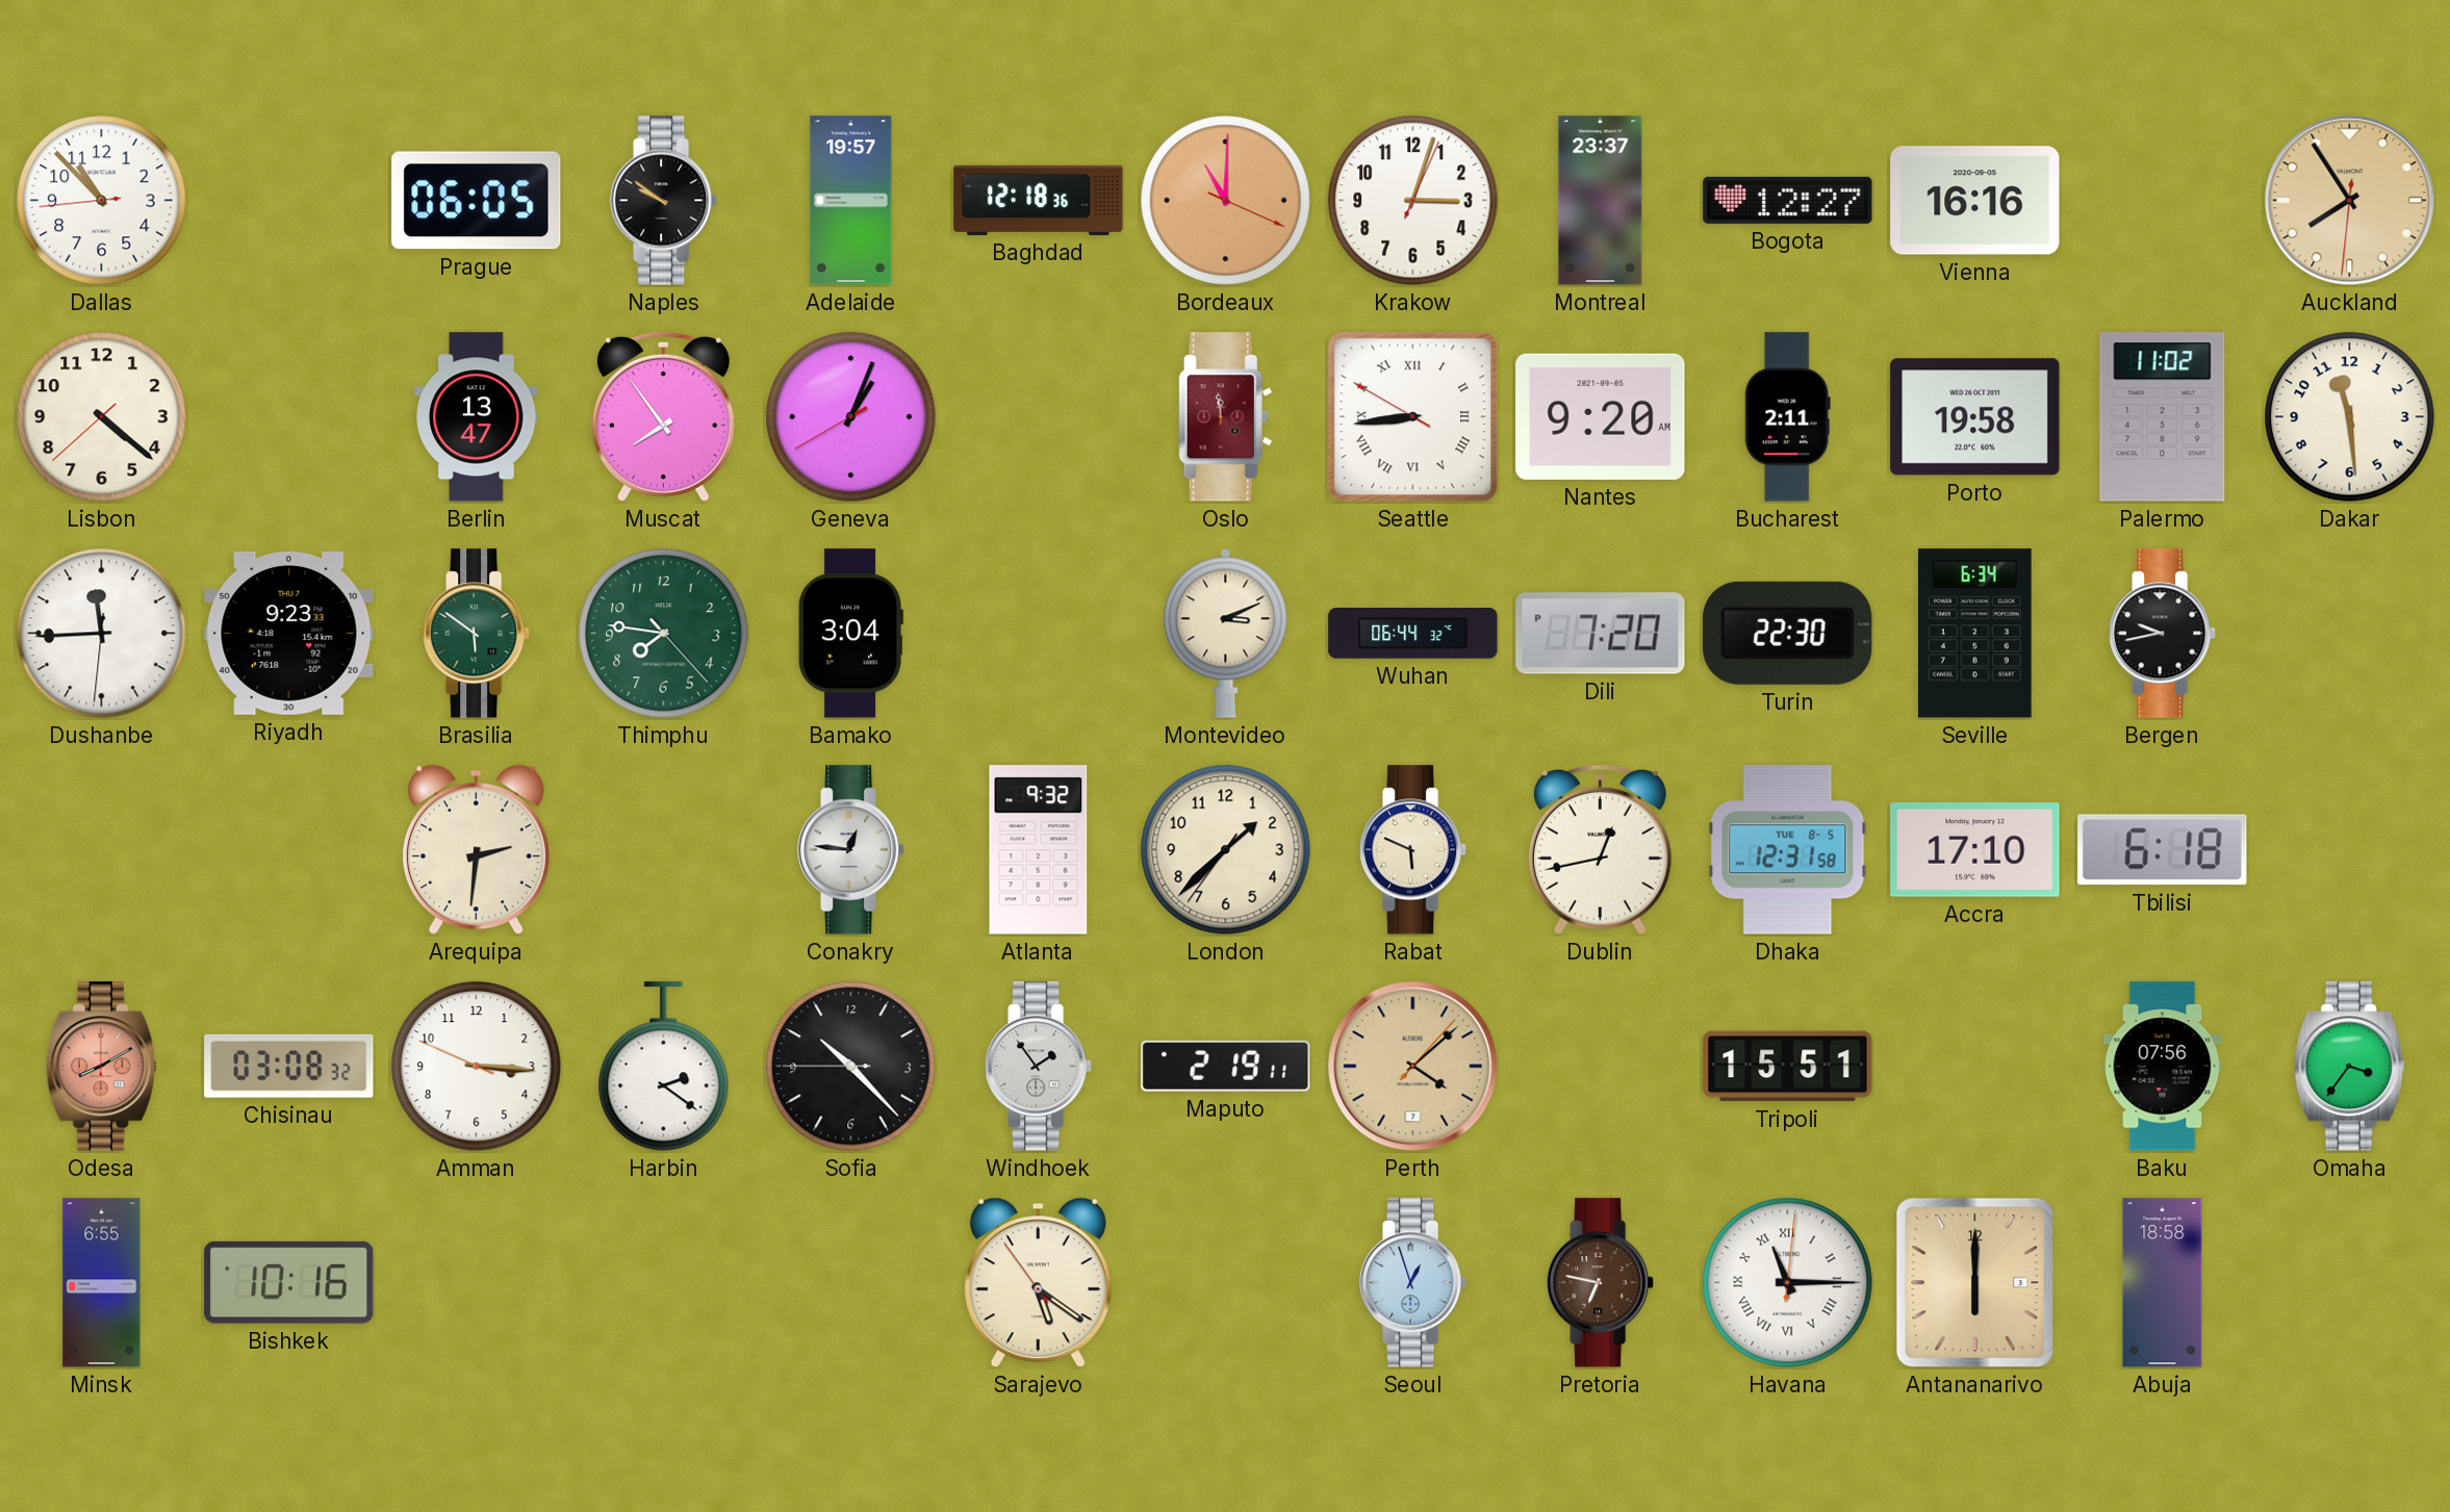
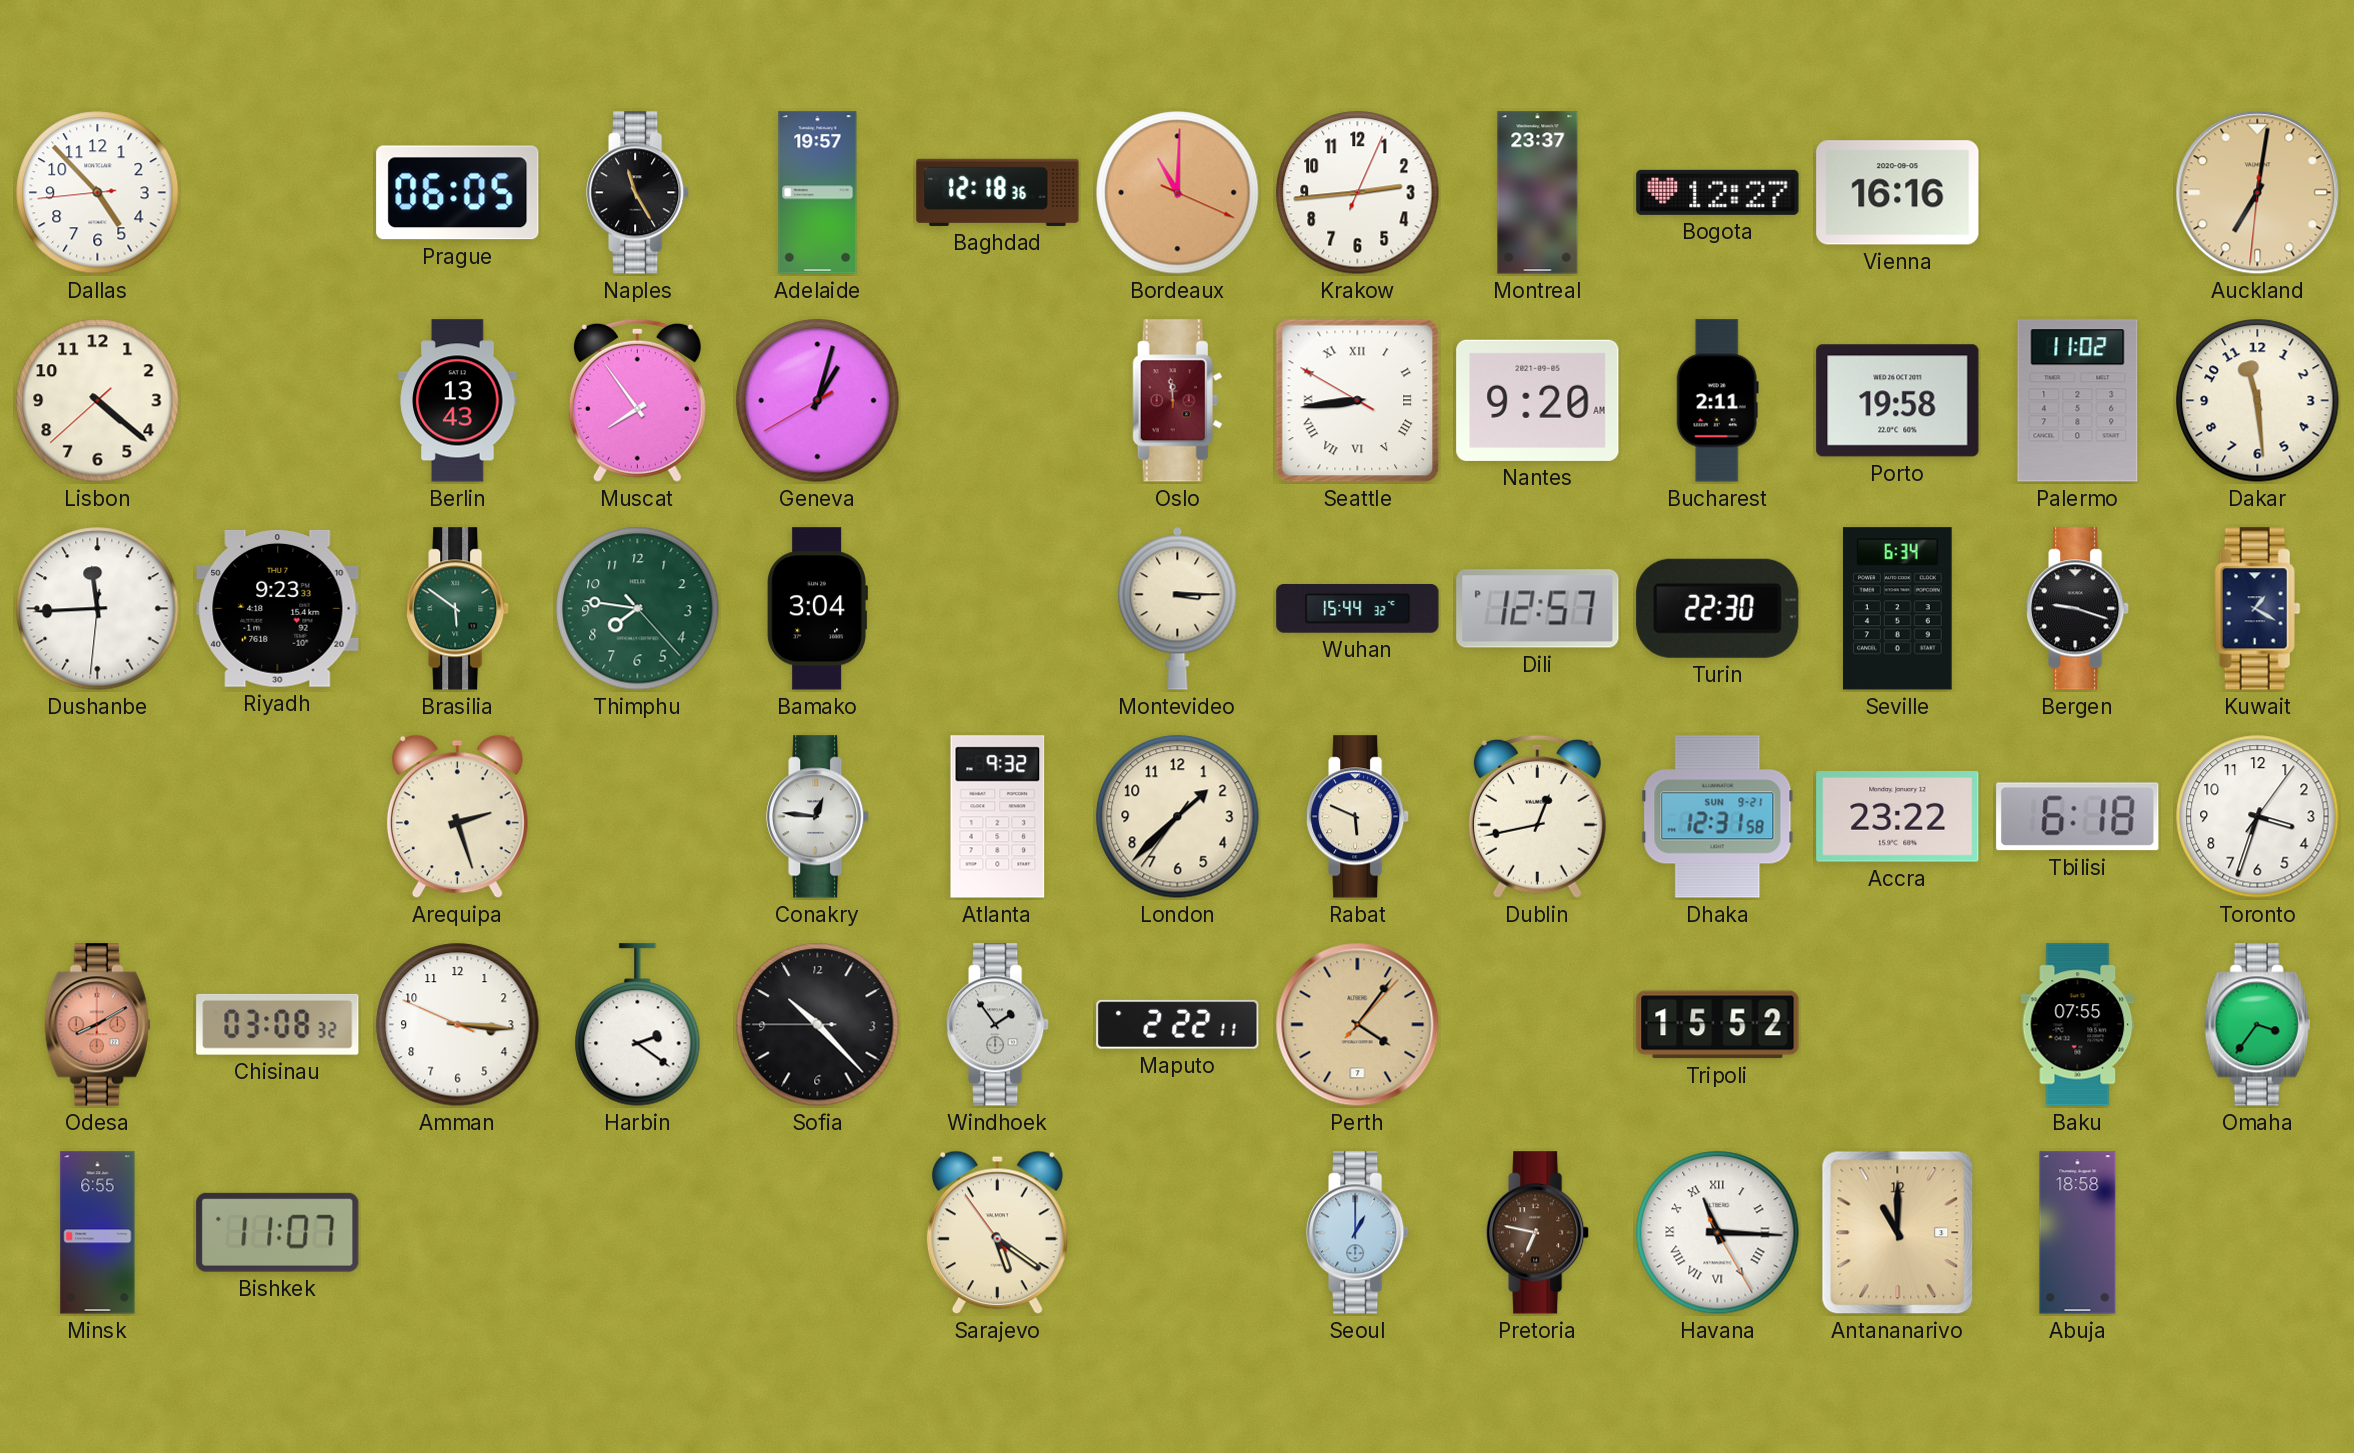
Dallas: 10:52 -> 4:52
Naples: 9:51 -> 11:25
Krakow: 3:03 -> 2:44
Auckland: 7:54 -> 7:01
Berlin: 13:47 -> 13:43
Geneva: 1:03 -> 1:02
Montevideo: 3:11 -> 3:15
Wuhan: 06:44 -> 15:44
Dili: 7:20 -> 12:57
Bergen: 9:43 -> 9:18
Kuwait: none -> 1:20
Arequipa: 2:31 -> 2:27
Dhaka date: TUE 8-5 -> SUN 9-21
Accra: 17:10 -> 23:22
Toronto: none -> 3:33
Maputo: 2:19 -> 2:22
Perth: 4:08 -> 4:06
Tripoli: 15:51 -> 15:52
Baku: 07:56 -> 07:55
Bishkek: 10:16 -> 11:07
Seoul: 12:57 -> 1:00
Havana: 11:15:01 -> 11:15:25
Antananarivo: 6:00 -> 11:00
